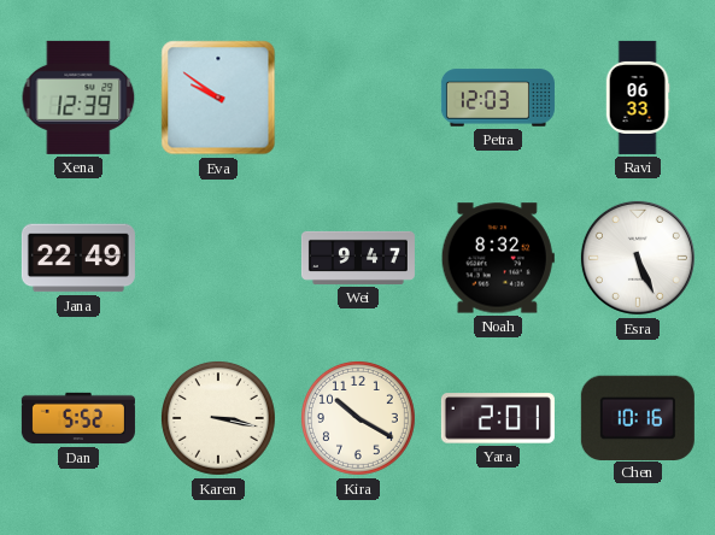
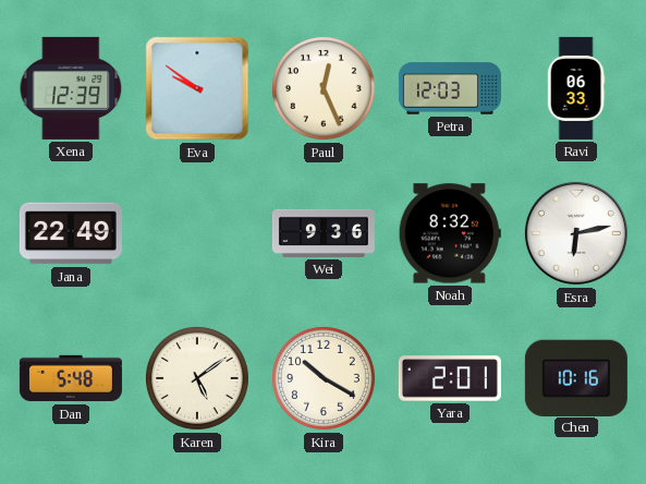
Paul: none -> 12:26
Wei: 9:47 -> 9:36
Esra: 5:26 -> 6:13
Dan: 5:52 -> 5:48
Karen: 3:17 -> 5:09
